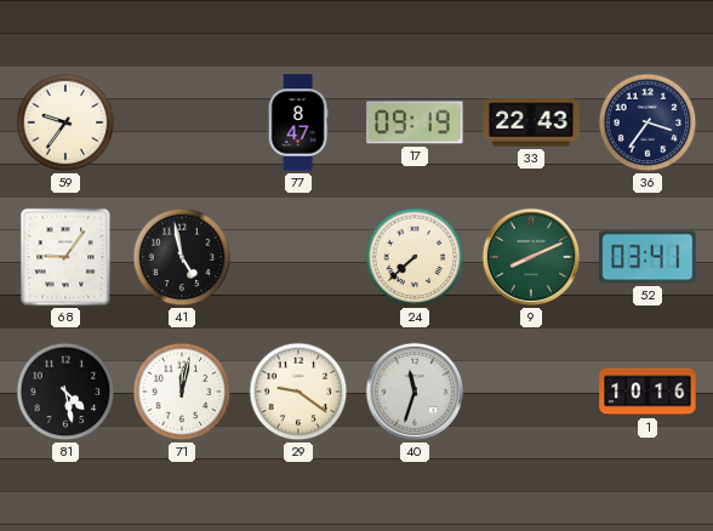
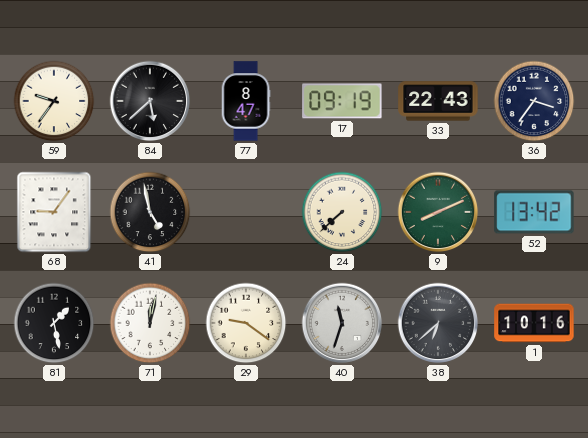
84: none -> 5:38
52: 03:41 -> 13:42
81: 4:28 -> 1:28
38: none -> 6:38
